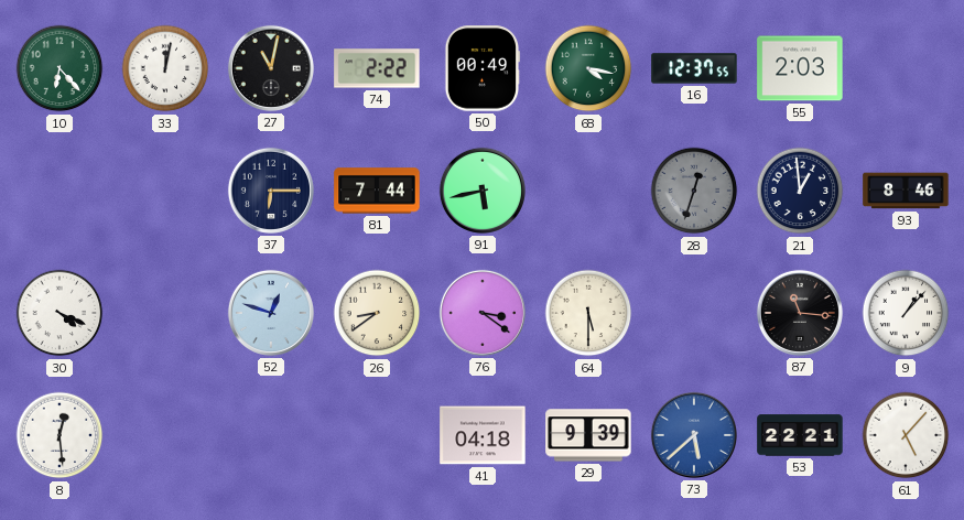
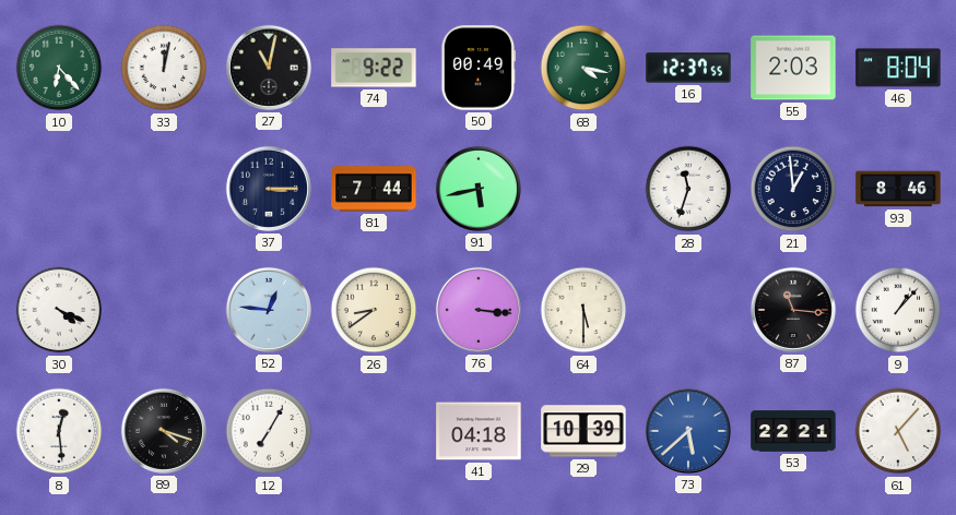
74: 2:22 -> 9:22
46: none -> 8:04
37: 6:15 -> 3:15
28: 12:33 -> 11:33
28 dial: grey -> white
52: 12:48 -> 12:46
76: 3:21 -> 3:16
89: none -> 4:18
12: none -> 7:05
29: 9:39 -> 10:39
